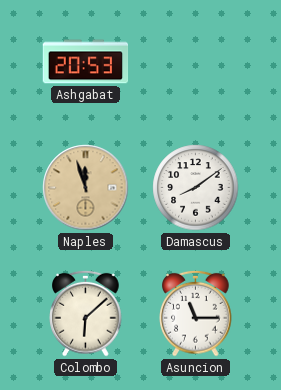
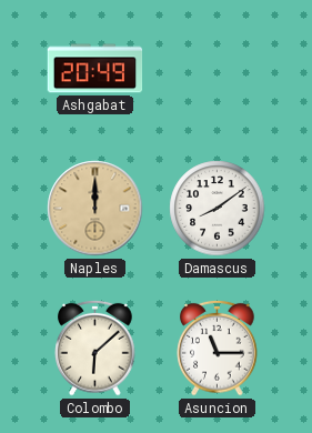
Ashgabat: 20:53 -> 20:49
Naples: 11:57 -> 12:00
